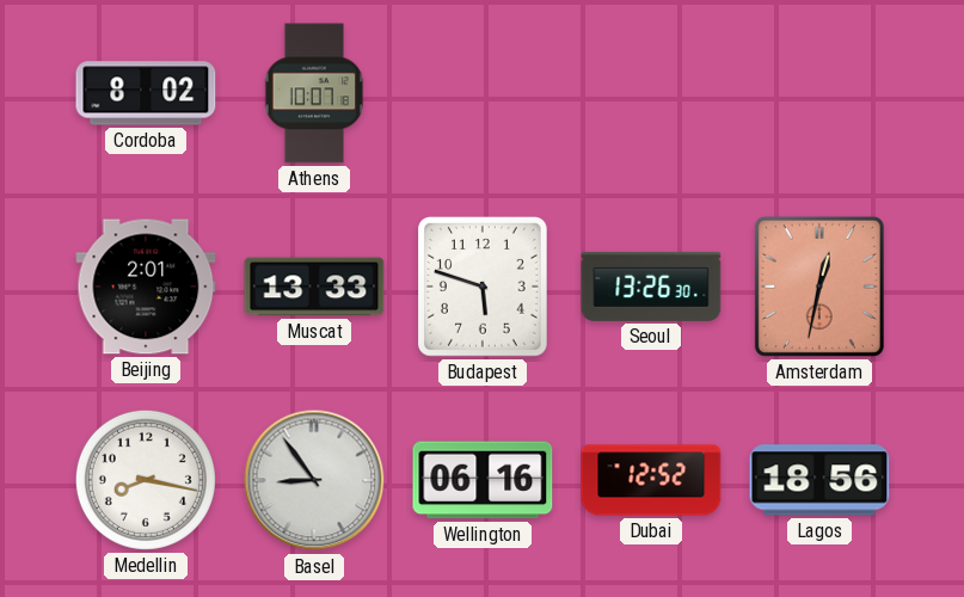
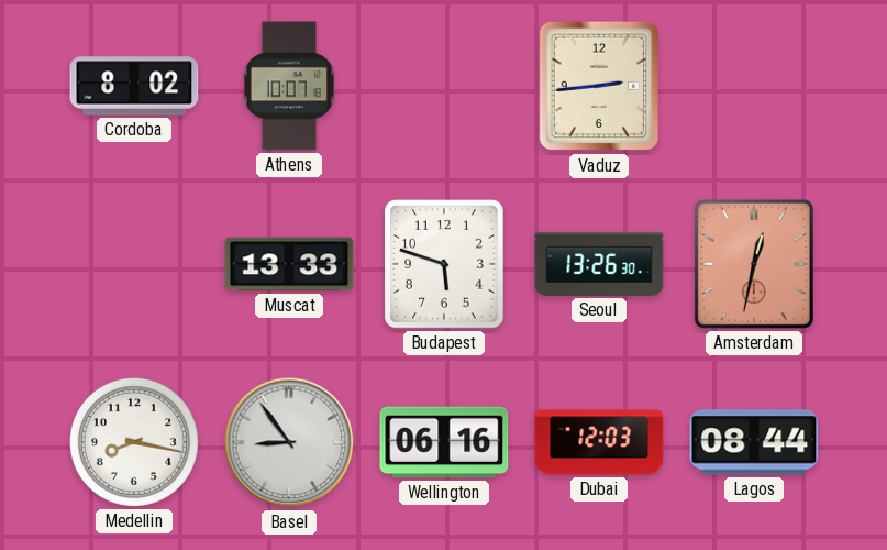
Vaduz: none -> 2:44
Beijing: 2:01 -> none
Dubai: 12:52 -> 12:03
Lagos: 18:56 -> 08:44
